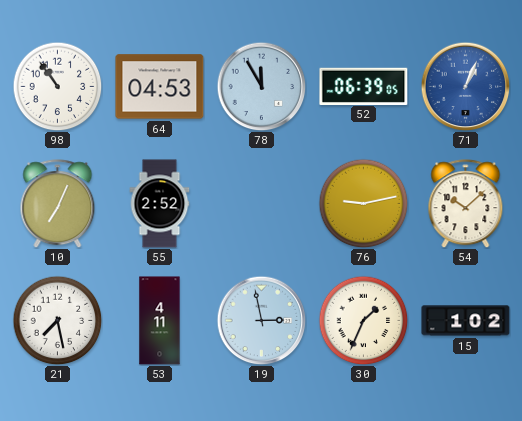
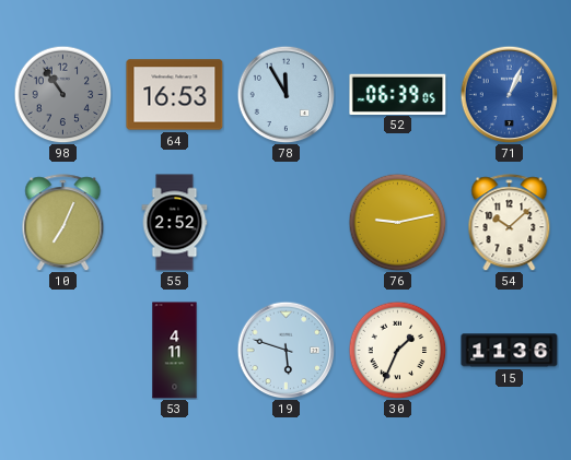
98 dial: white -> grey
64: 04:53 -> 16:53
21: 7:28 -> none
19: 2:58 -> 5:48
15: 1:02 -> 11:36
